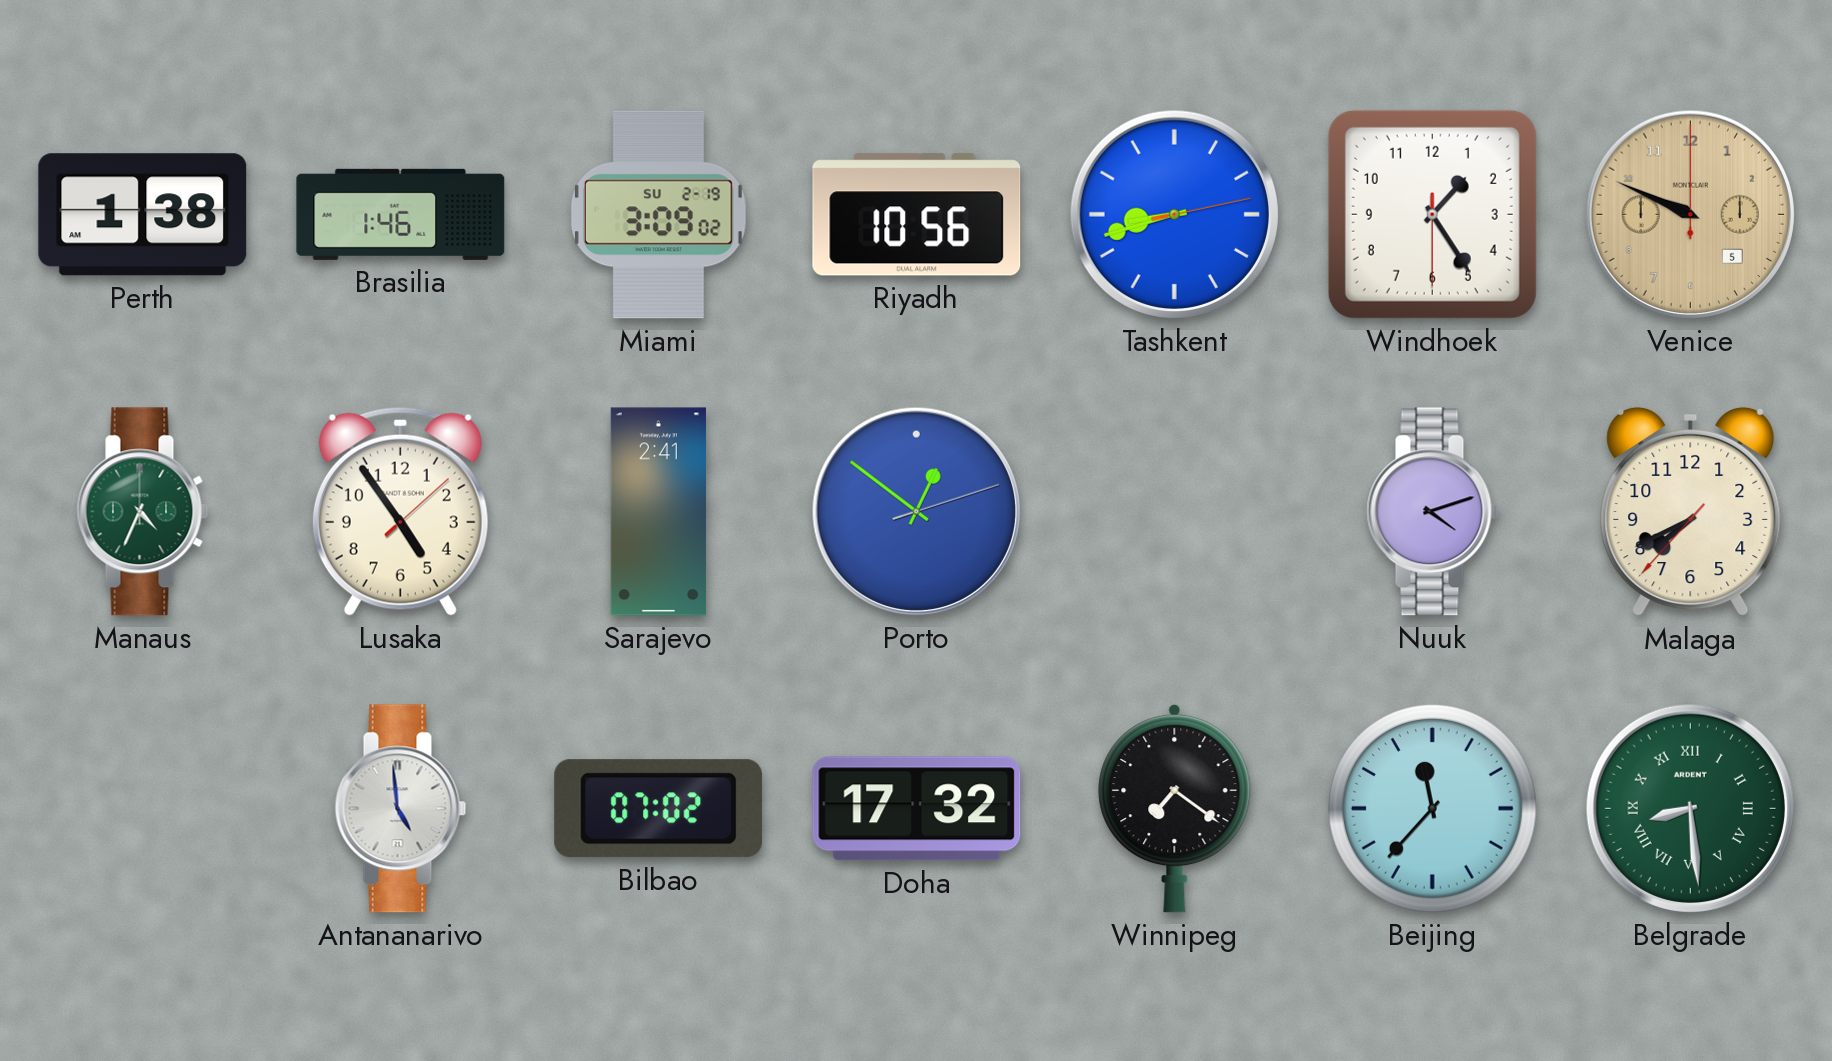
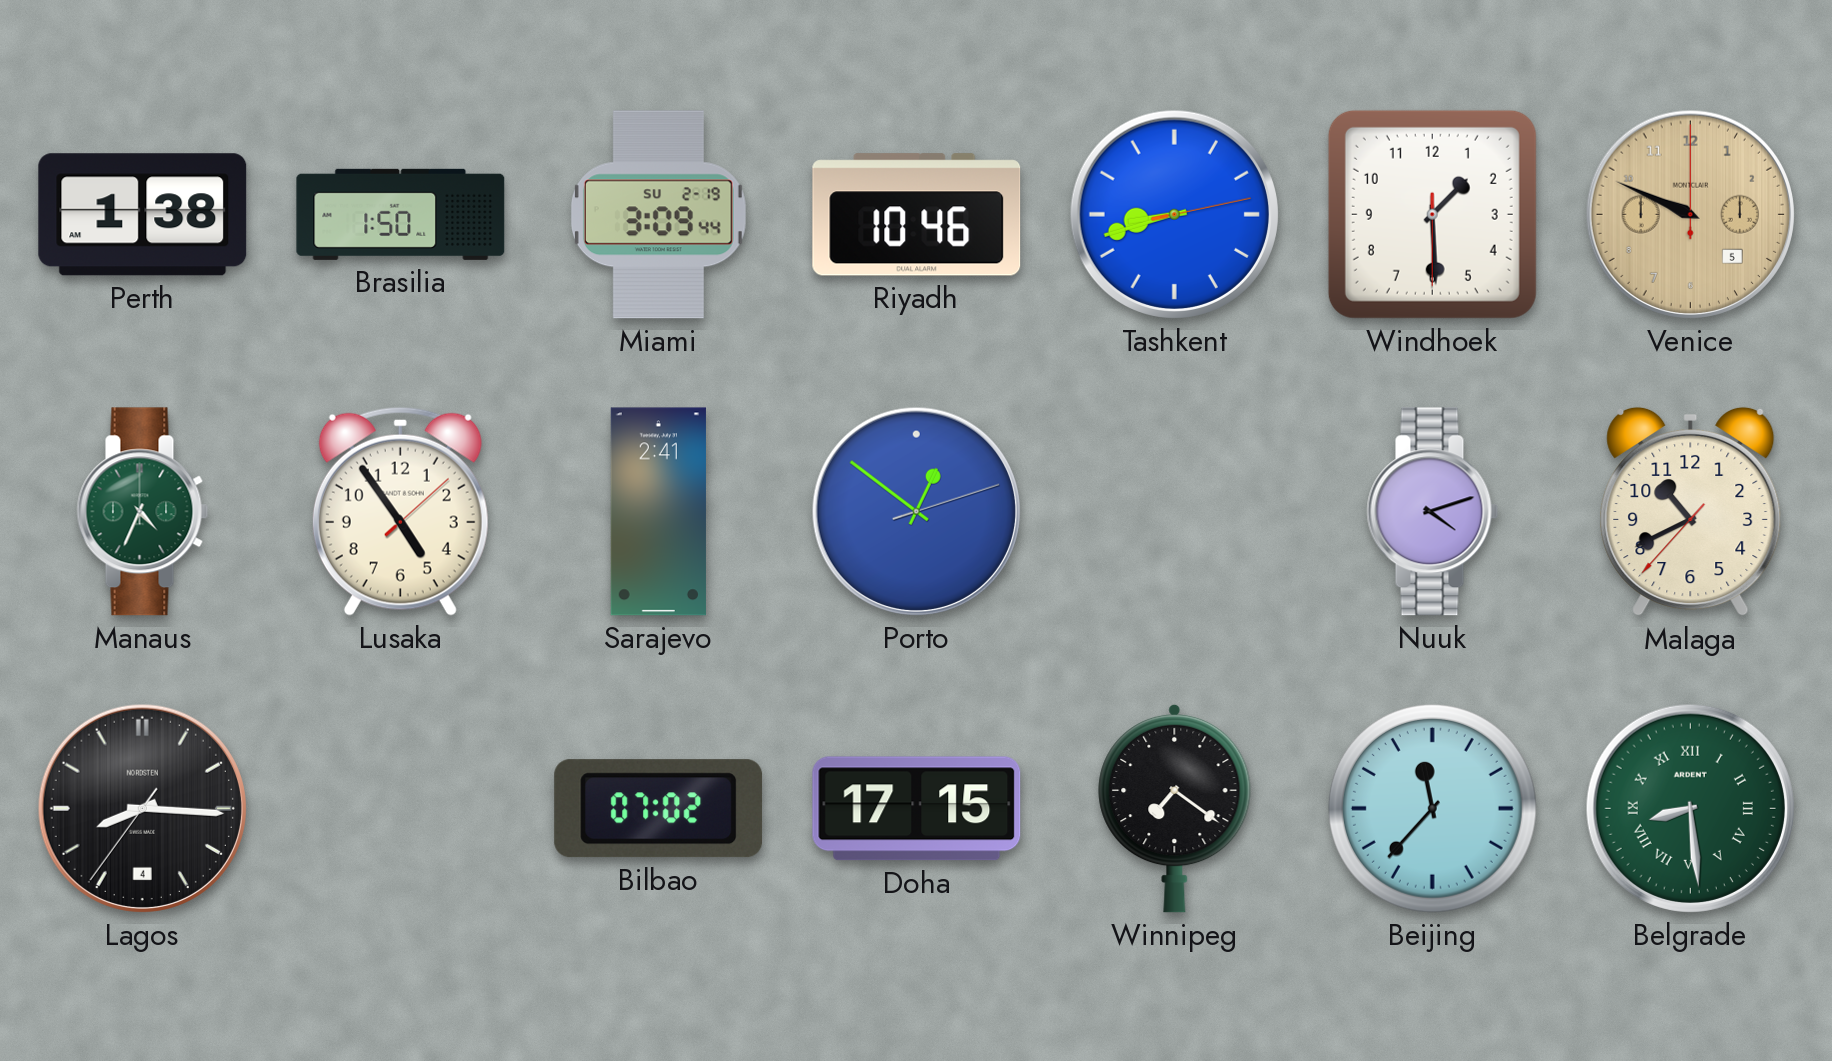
Brasilia: 1:46 -> 1:50
Miami: 3:09:02 -> 3:09:44
Riyadh: 10:56 -> 10:46
Windhoek: 1:24 -> 1:29
Malaga: 7:40 -> 10:40
Lagos: none -> 8:15
Antananarivo: 4:59 -> none
Doha: 17:32 -> 17:15
